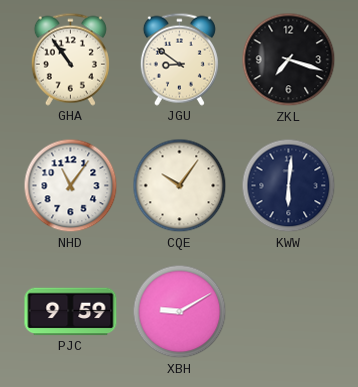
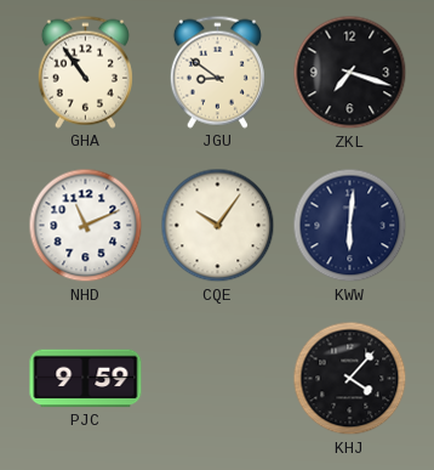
NHD: 11:06 -> 11:11
XBH: 9:10 -> none
KHJ: none -> 4:07
